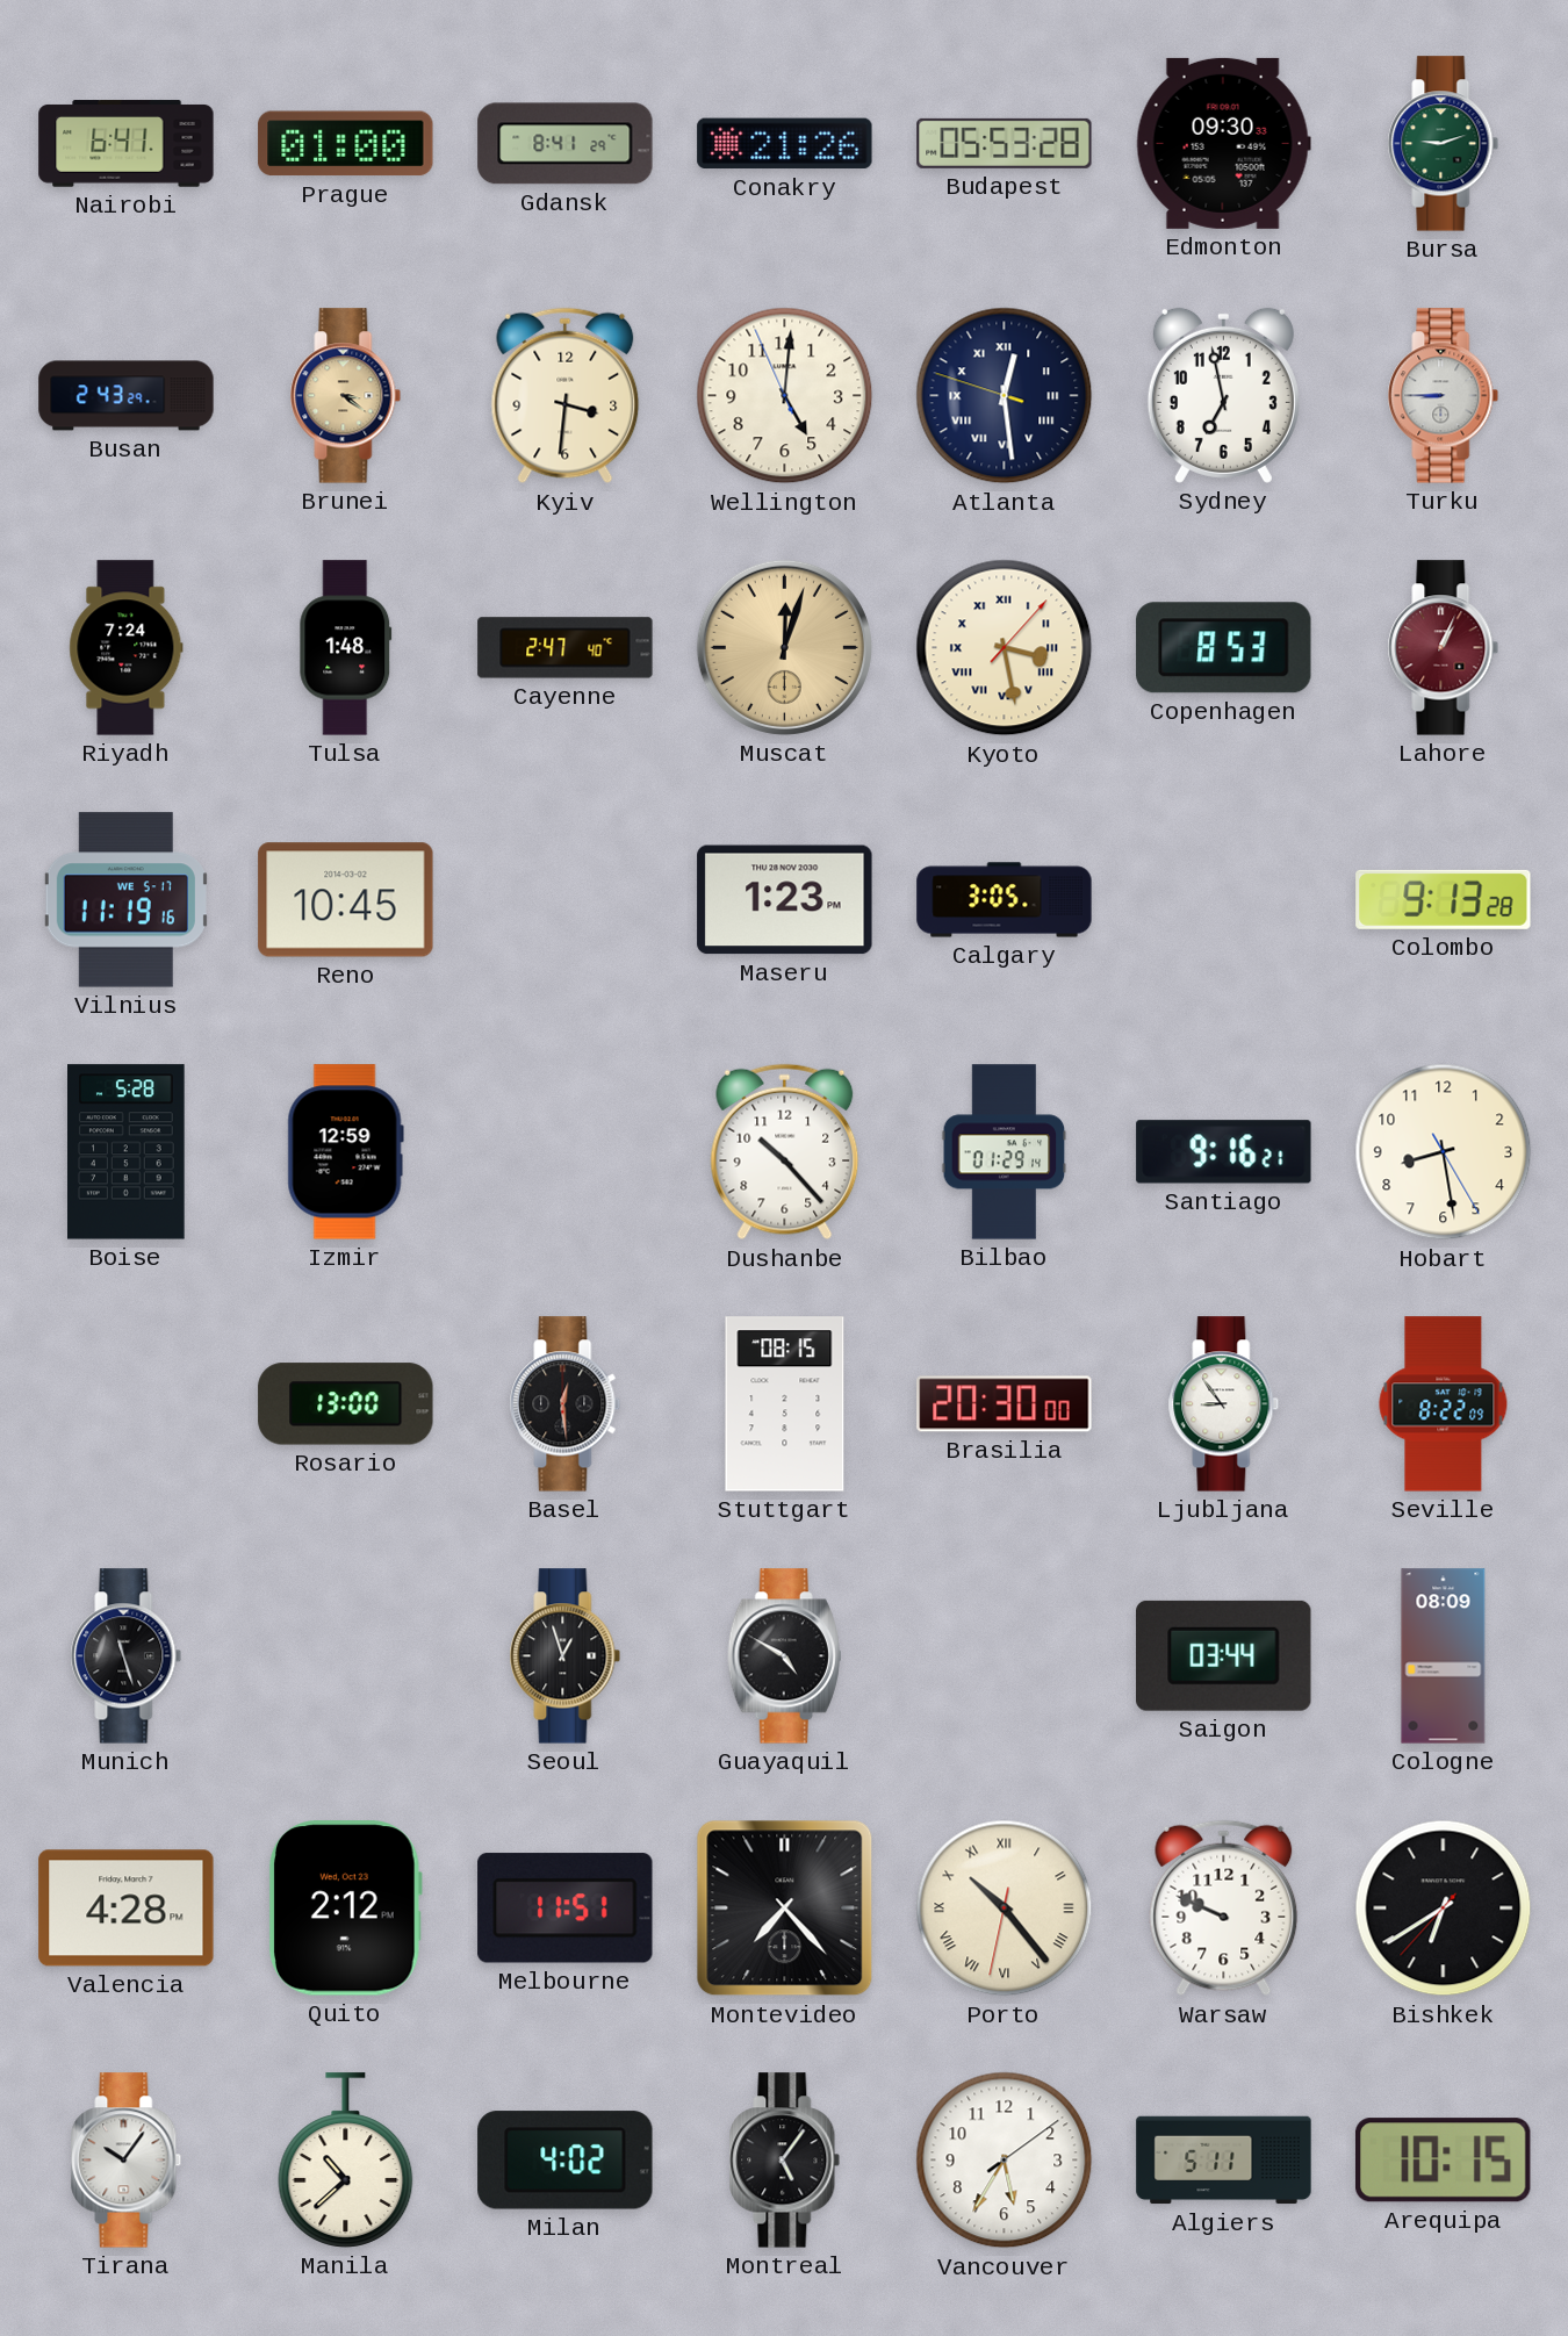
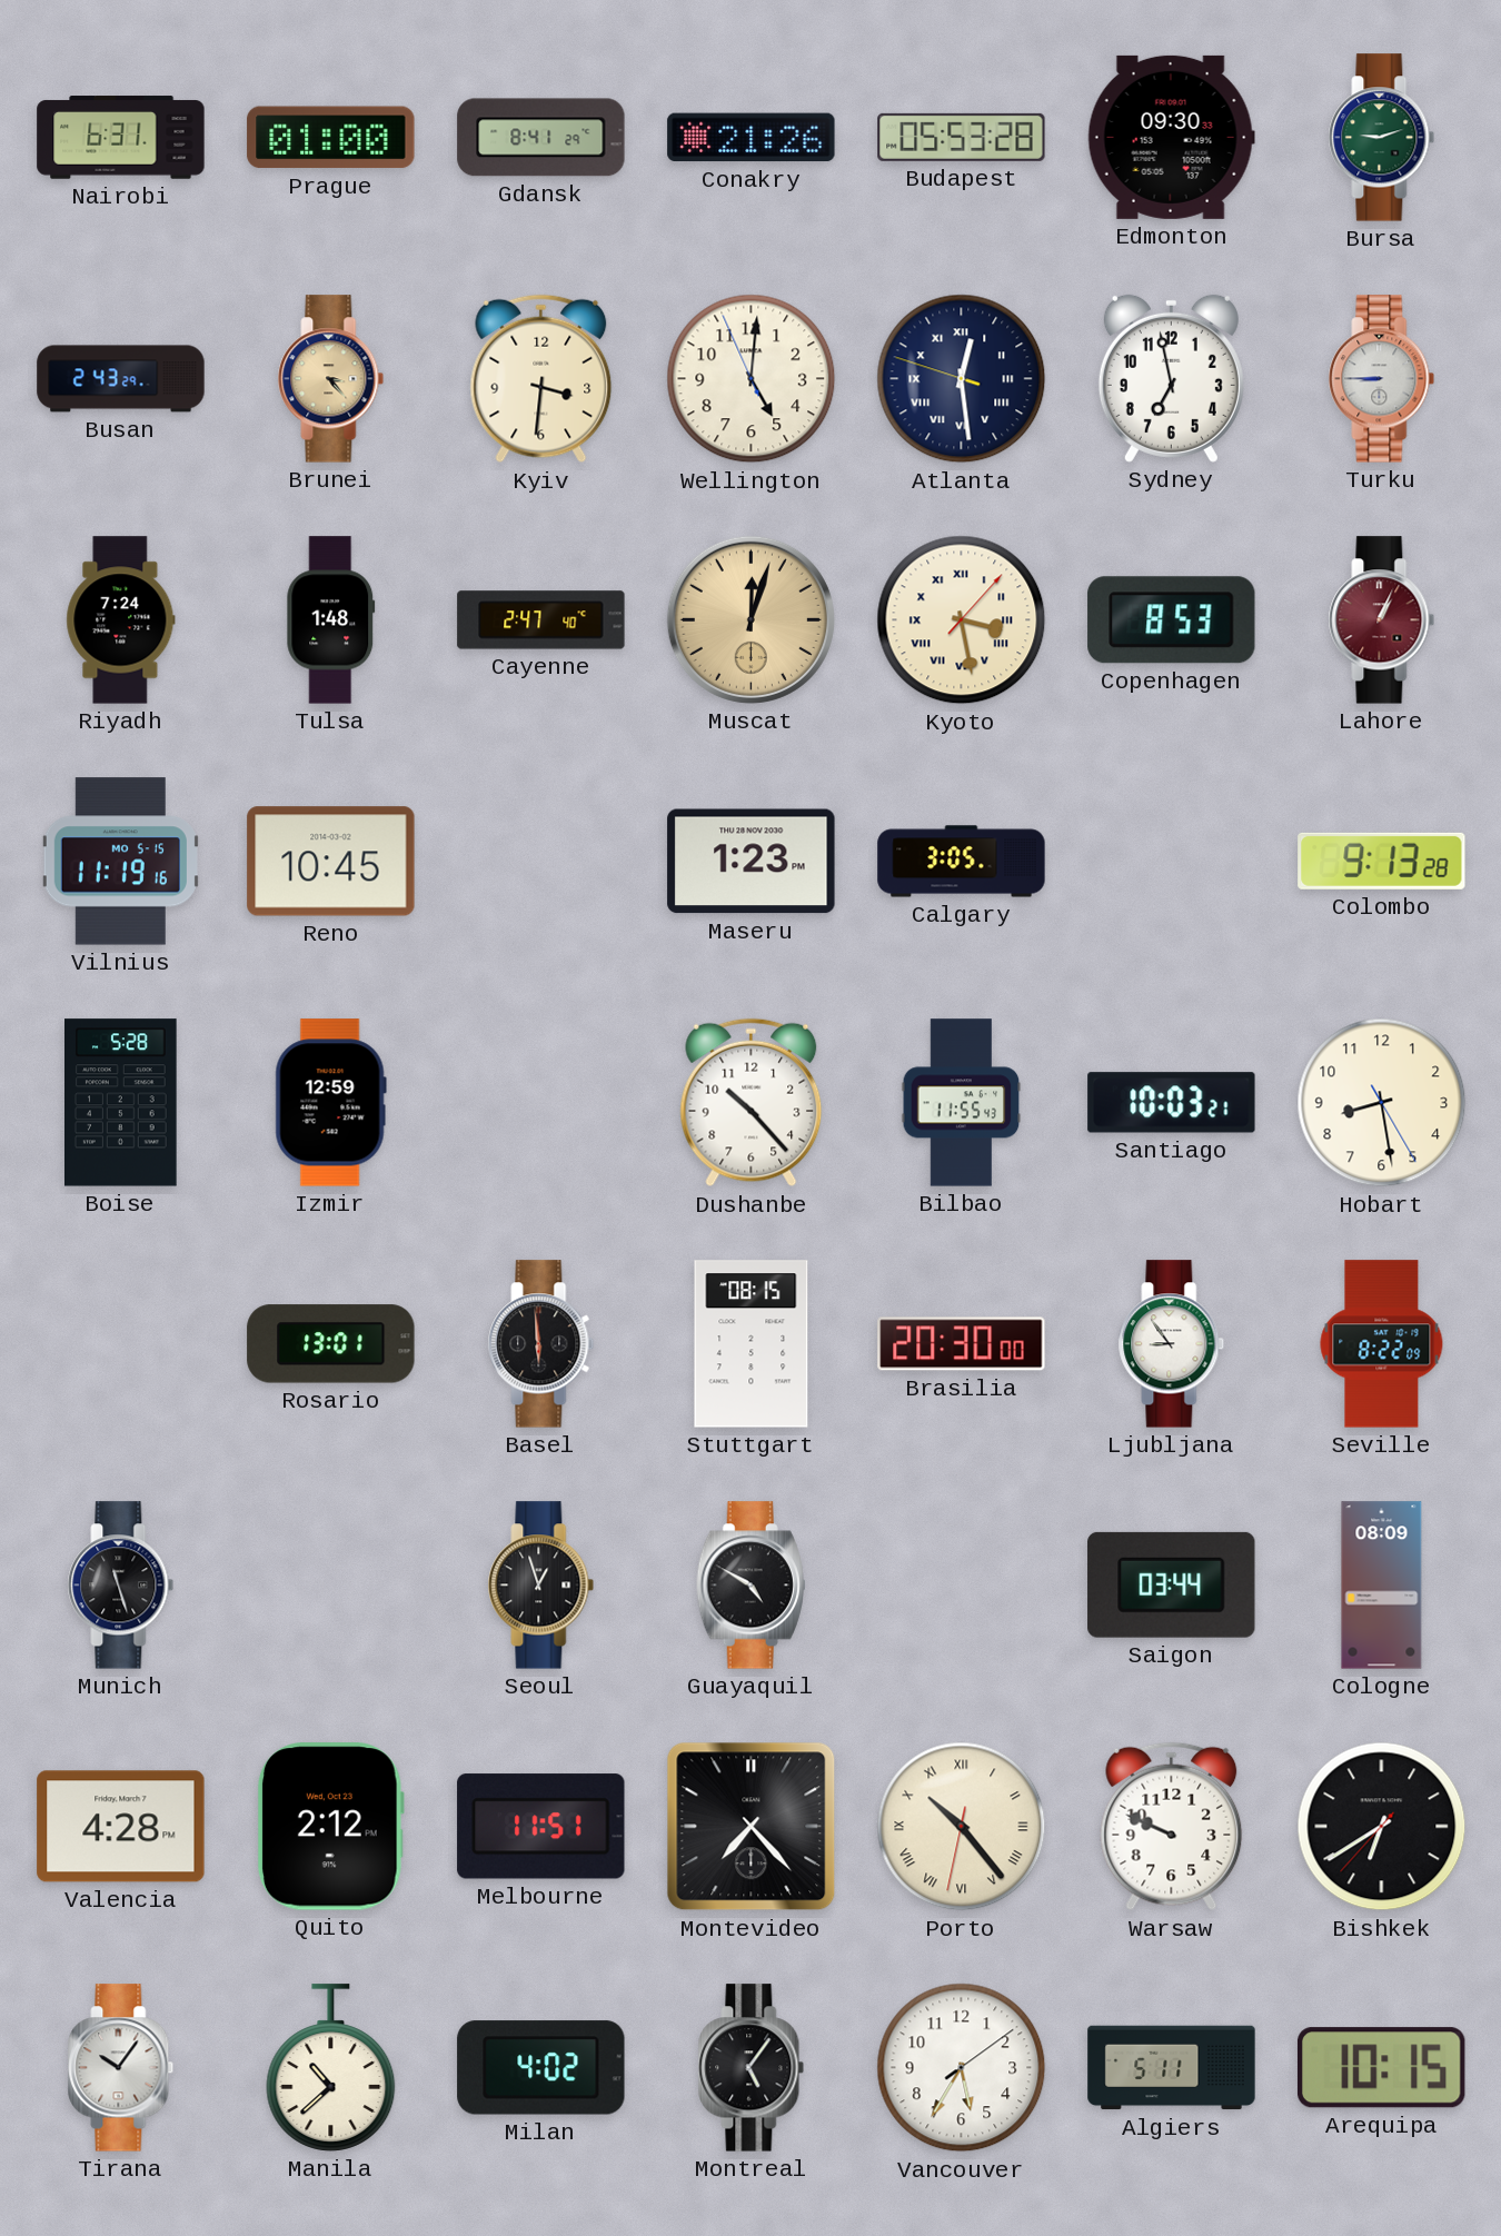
Nairobi: 6:41 -> 6:31
Brunei: 3:21 -> 3:23
Vilnius date: WE 5-17 -> MO 5-15
Bilbao: 01:29 -> 11:55
Santiago: 9:16 -> 10:03
Rosario: 13:00 -> 13:01
Basel: 12:29 -> 5:59
